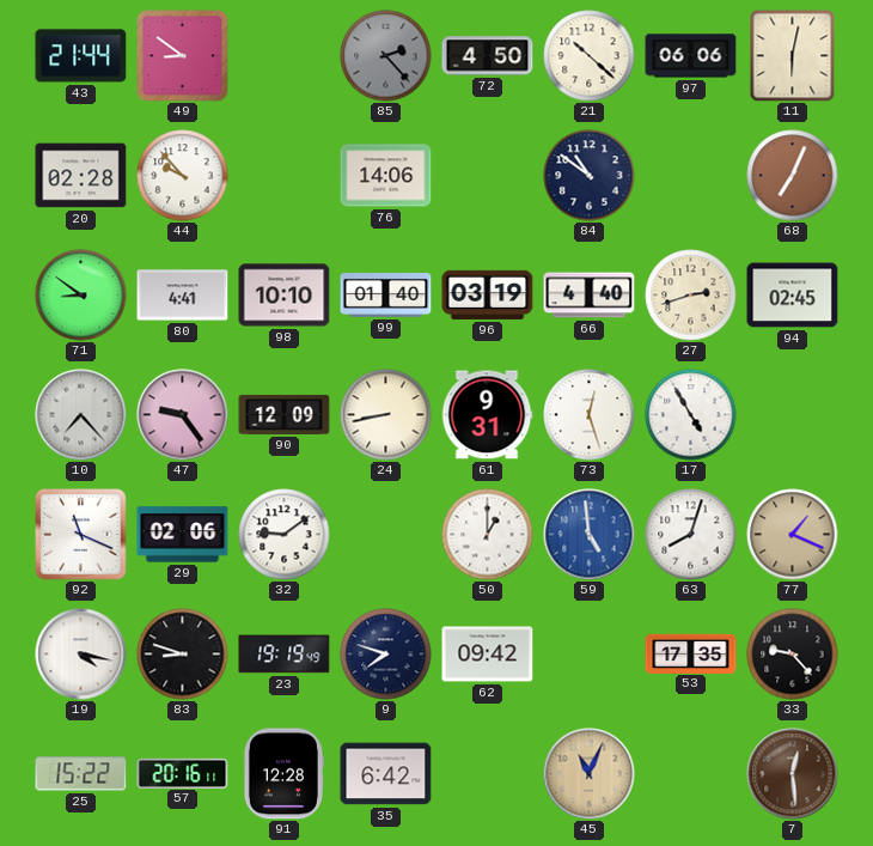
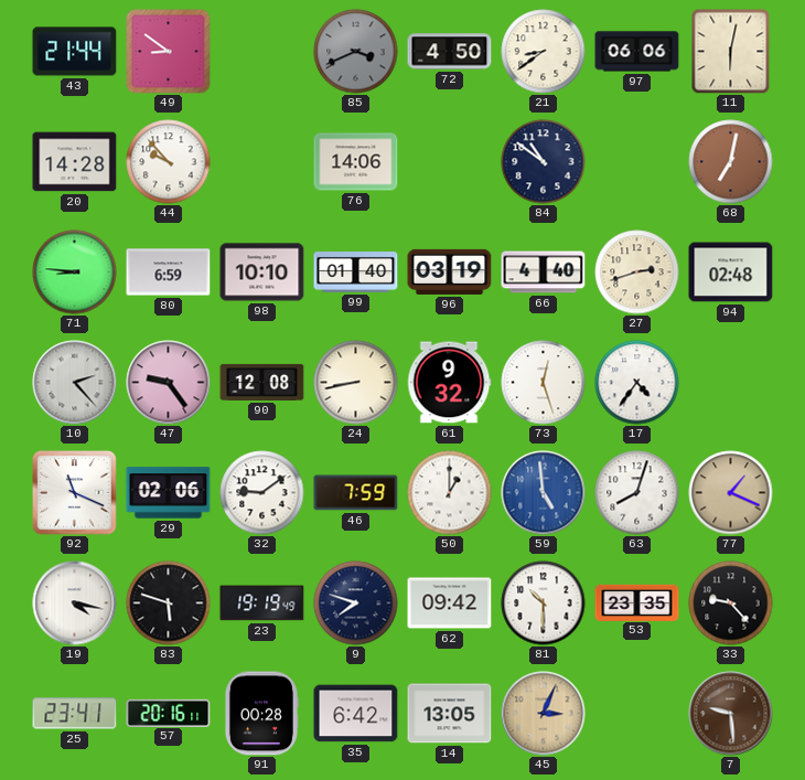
85: 2:23 -> 3:41
21: 10:22 -> 8:39
20: 02:28 -> 14:28
68: 7:04 -> 7:02
71: 8:51 -> 8:46
80: 4:41 -> 6:59
94: 02:45 -> 02:48
10: 7:23 -> 2:23
90: 12:09 -> 12:08
61: 9:31 -> 9:32
17: 4:55 -> 4:36
46: none -> 7:59
83: 8:48 -> 5:48
81: none -> 10:30
53: 17:35 -> 23:35
25: 15:22 -> 23:41
91: 12:28 -> 00:28
14: none -> 13:05
45: 11:04 -> 3:04
7: 12:29 -> 9:29
